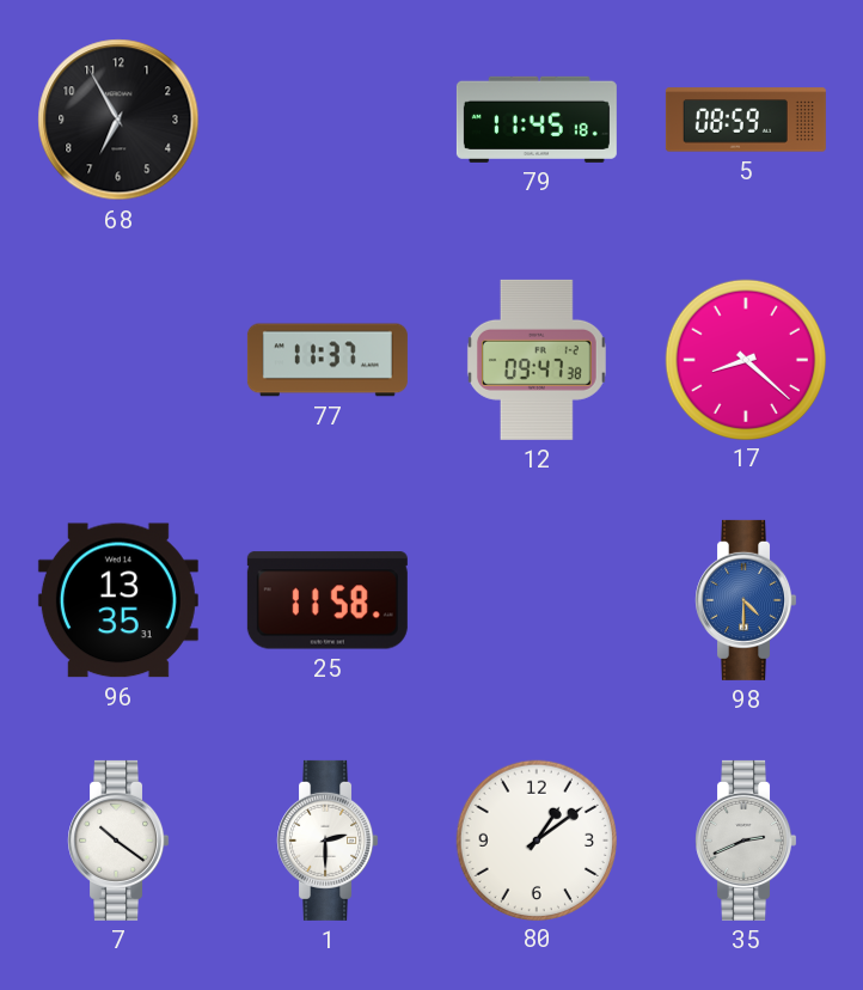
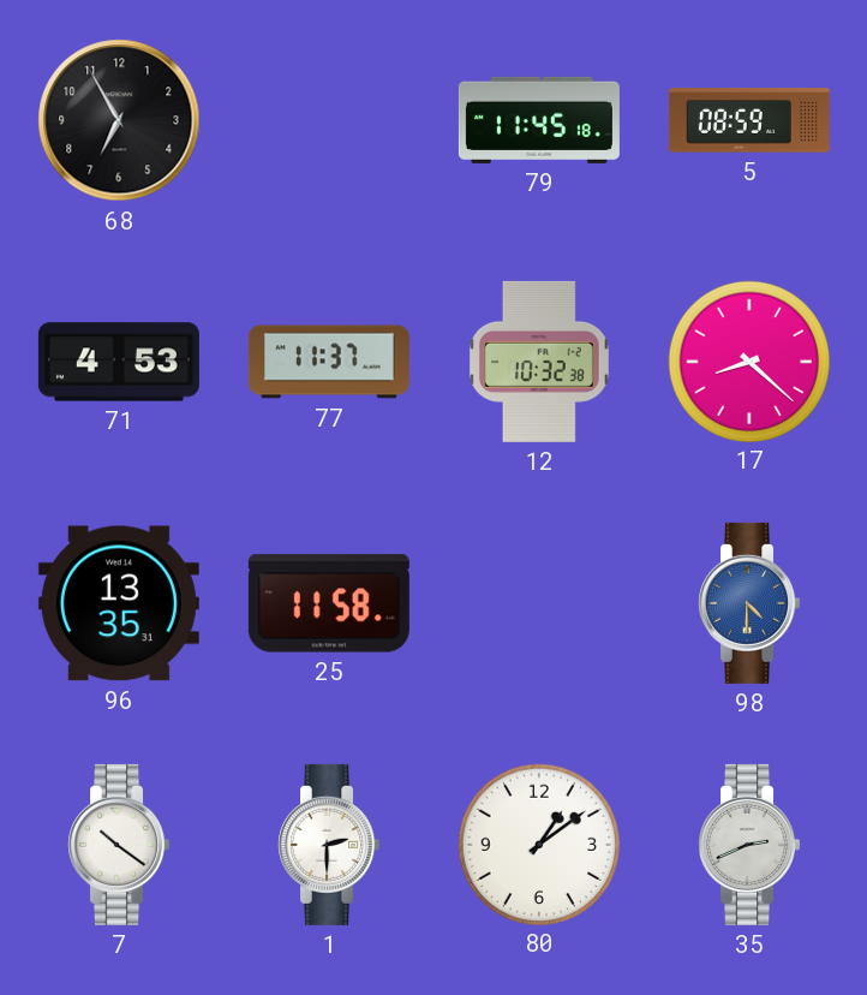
71: none -> 4:53
12: 09:47 -> 10:32
